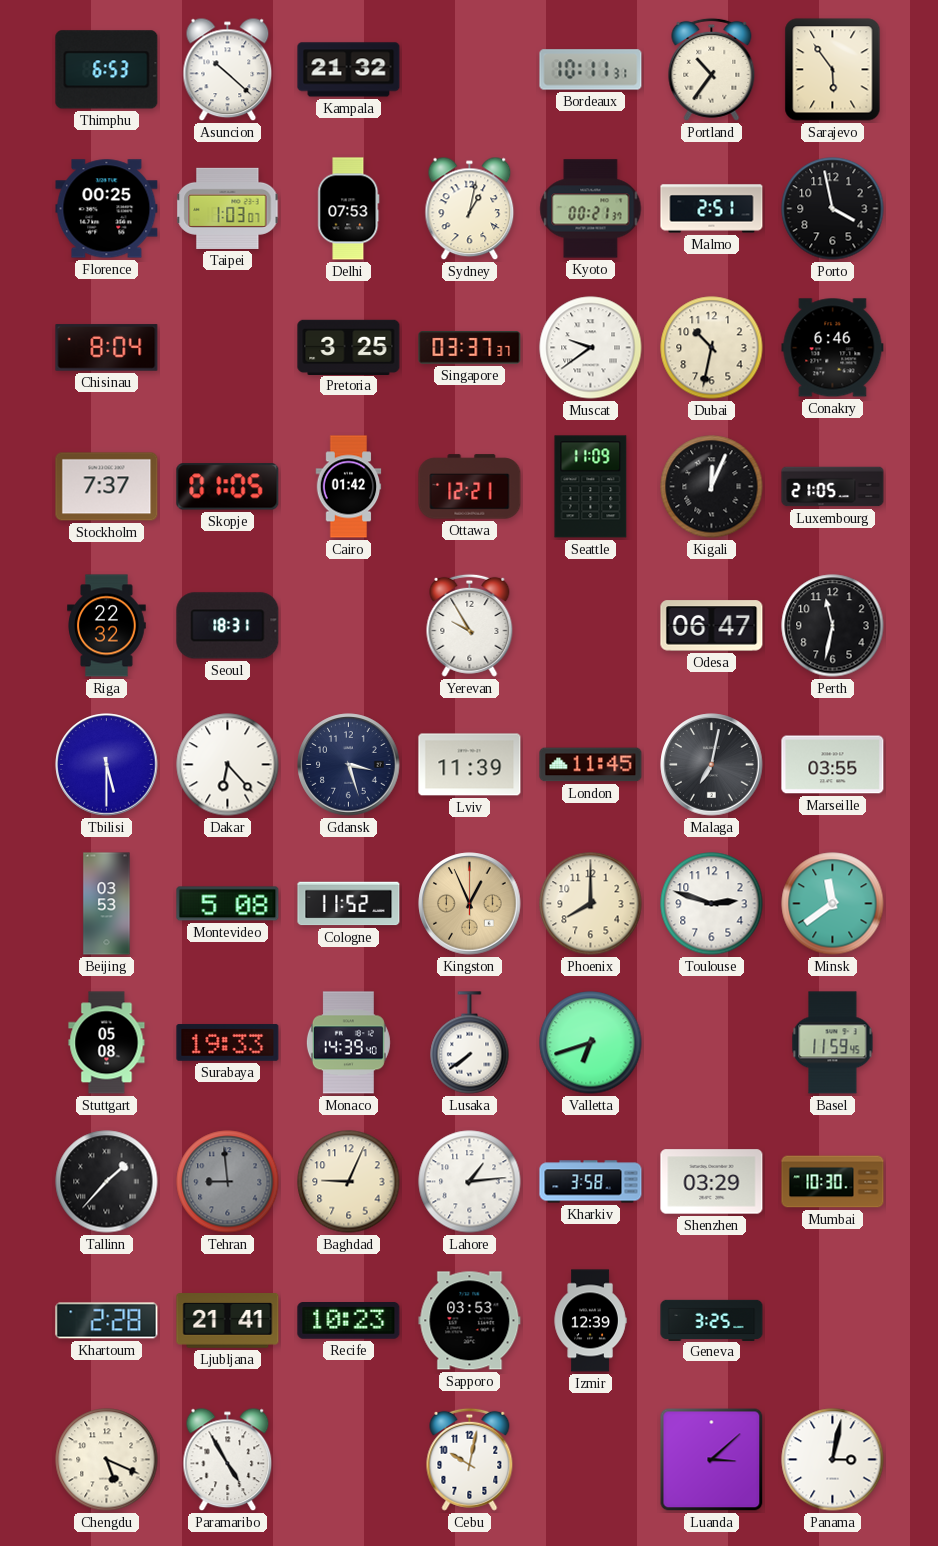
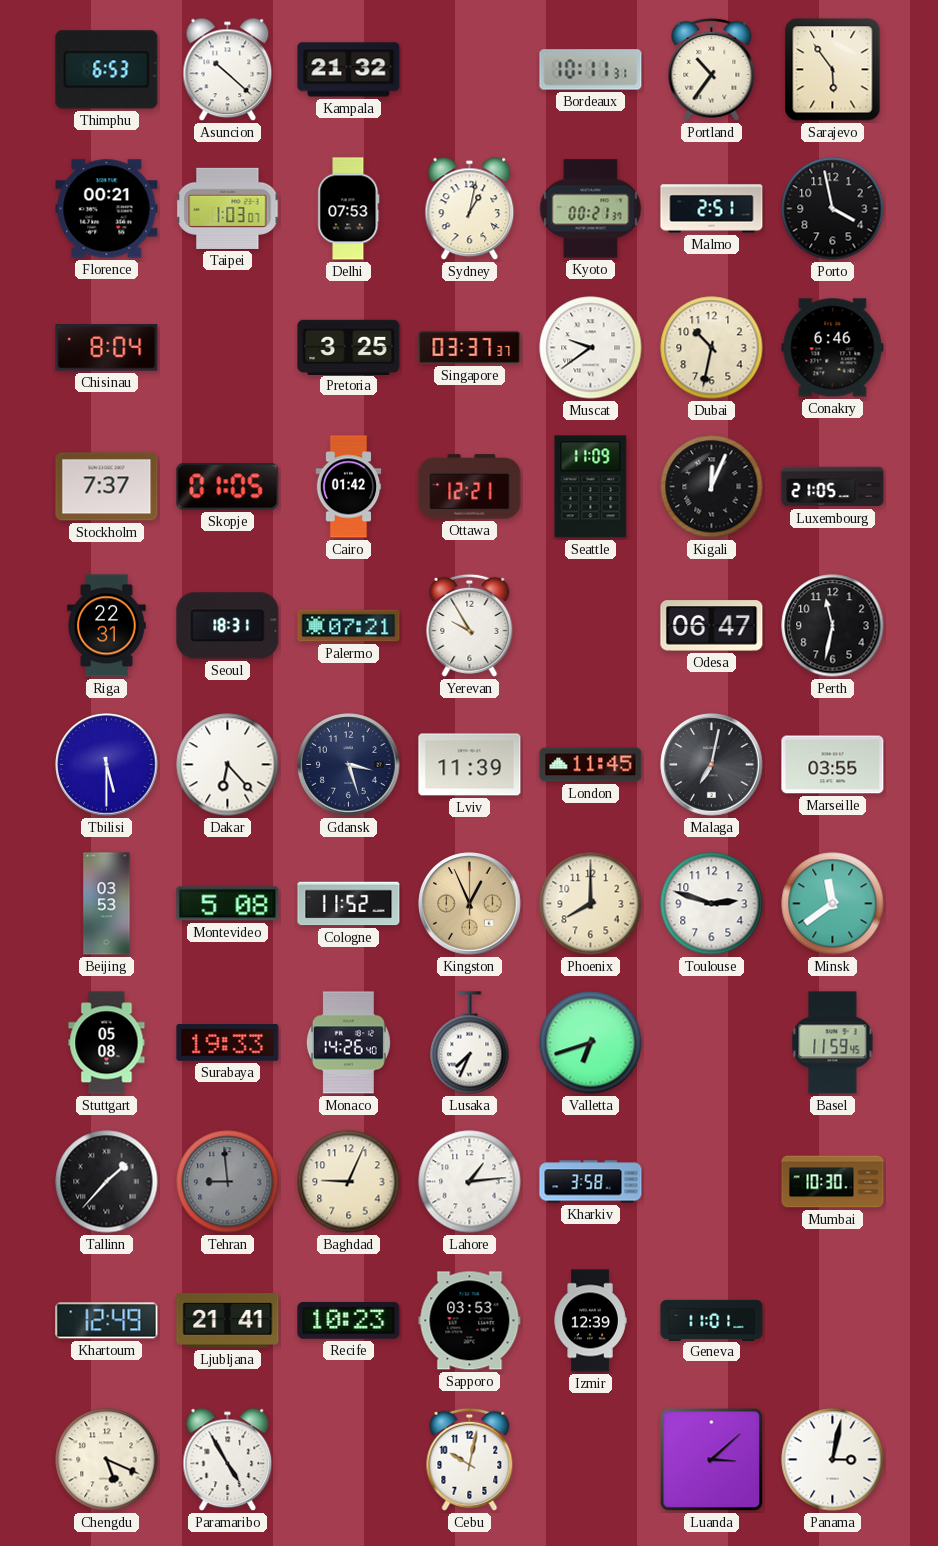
Florence: 00:25 -> 00:21
Riga: 22:32 -> 22:31
Palermo: none -> 07:21
Monaco: 14:39 -> 14:26
Lusaka: 7:39 -> 7:34
Shenzhen: 03:29 -> none
Khartoum: 2:28 -> 12:49
Geneva: 3:25 -> 11:01
